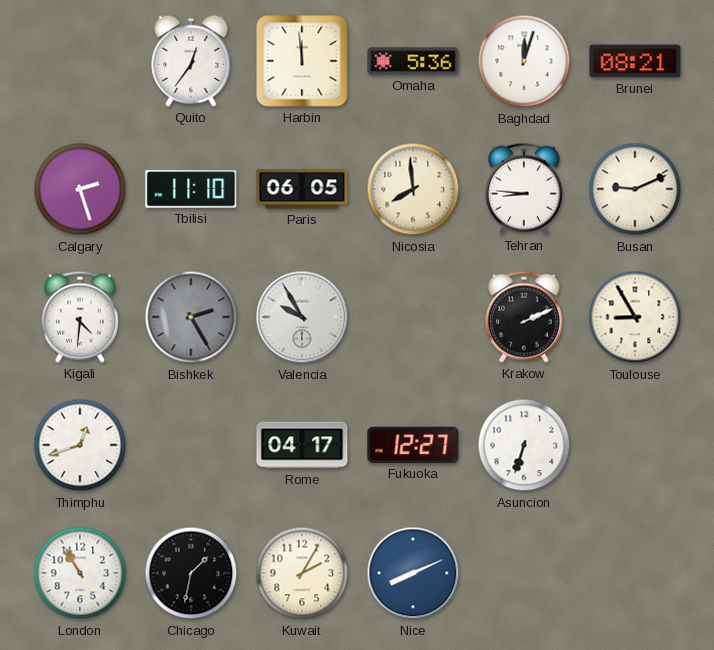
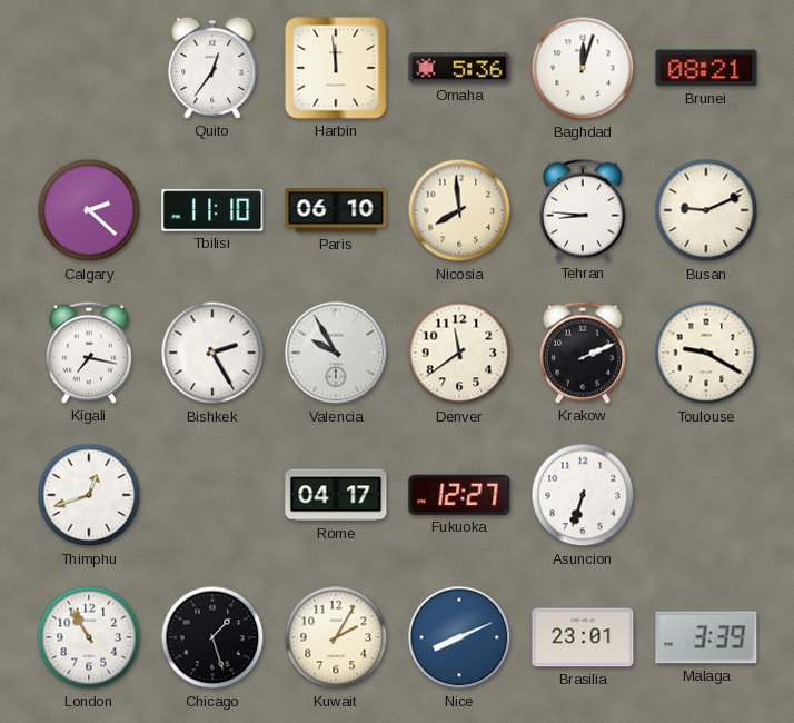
Calgary: 2:27 -> 2:22
Paris: 06:05 -> 06:10
Kigali: 4:31 -> 7:17
Bishkek dial: grey -> white
Denver: none -> 11:39
Toulouse: 8:55 -> 9:20
Chicago: 1:32 -> 1:27
Brasilia: none -> 23:01
Malaga: none -> 3:39
